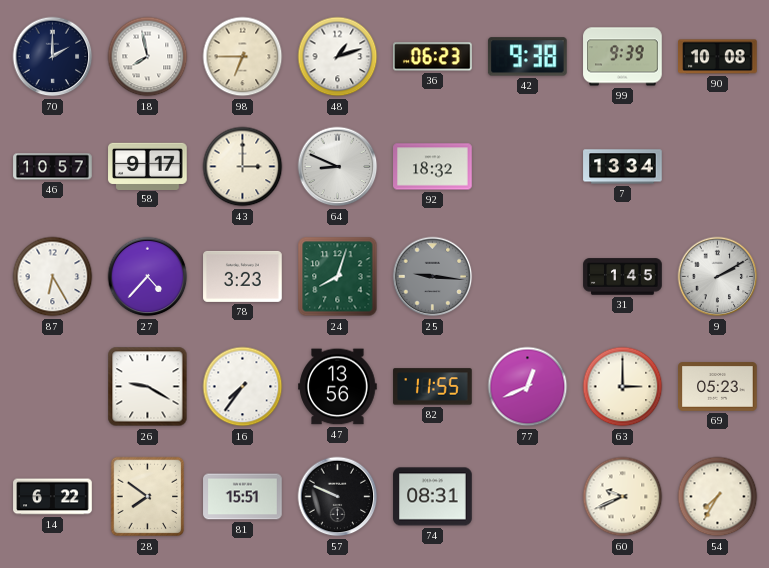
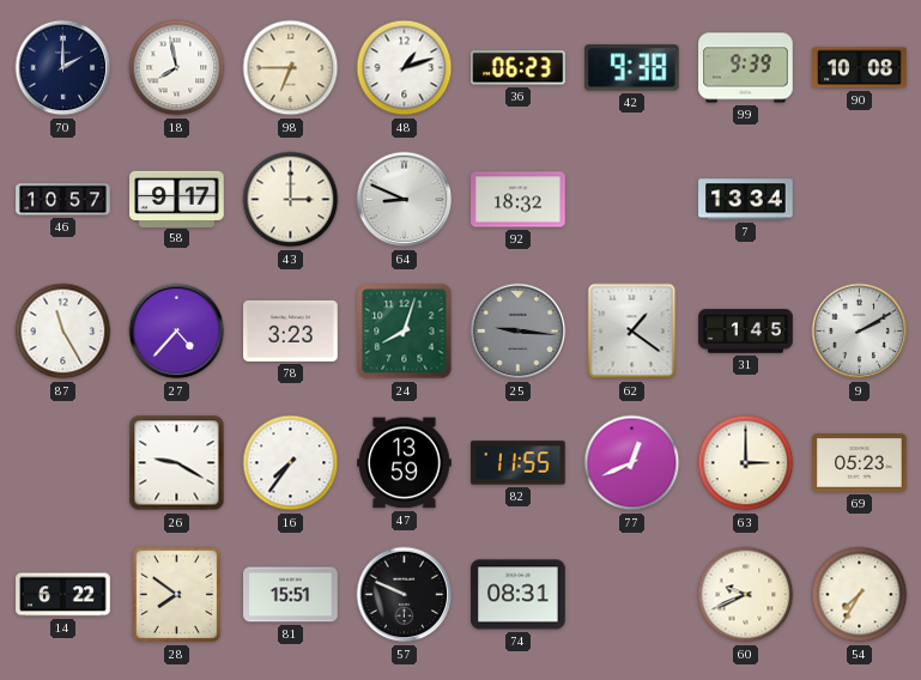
87: 6:25 -> 11:25
62: none -> 1:21
47: 13:56 -> 13:59
